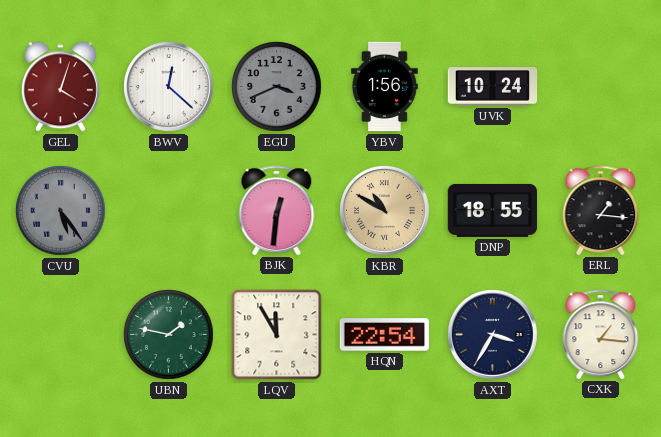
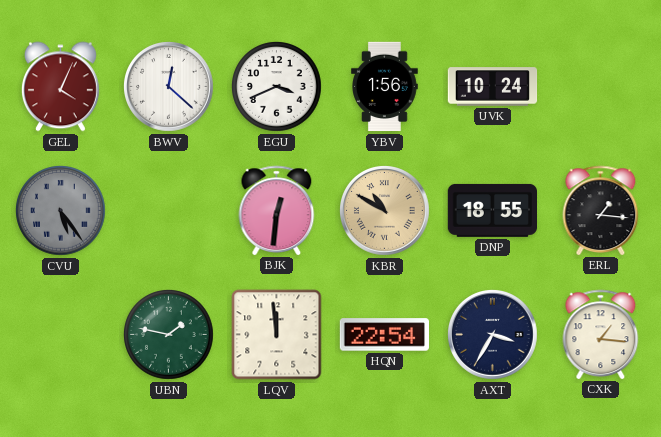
GEL: 4:03 -> 4:04
EGU dial: grey -> white
LQV: 11:55 -> 11:59
